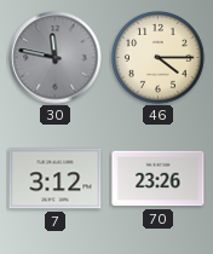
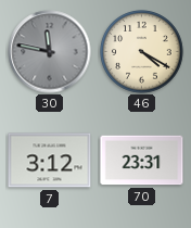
46: 4:15 -> 4:20
70: 23:26 -> 23:31
